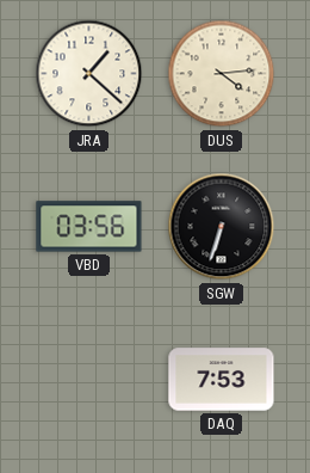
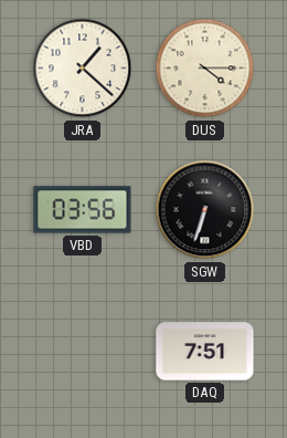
DUS: 4:14 -> 4:15
DAQ: 7:53 -> 7:51
